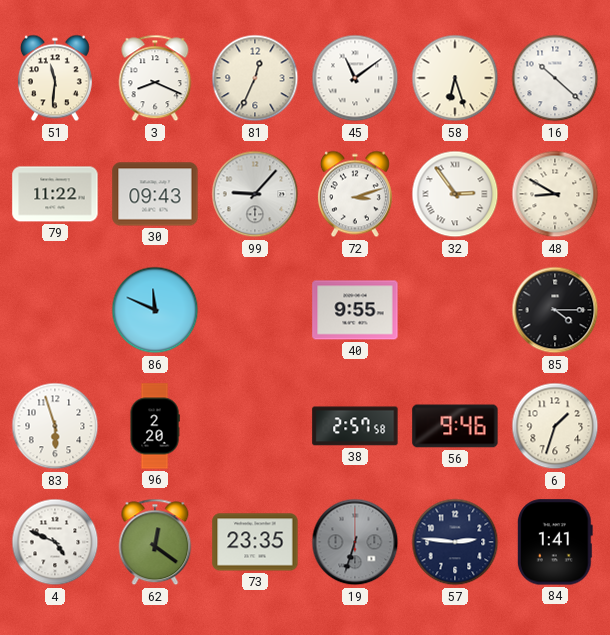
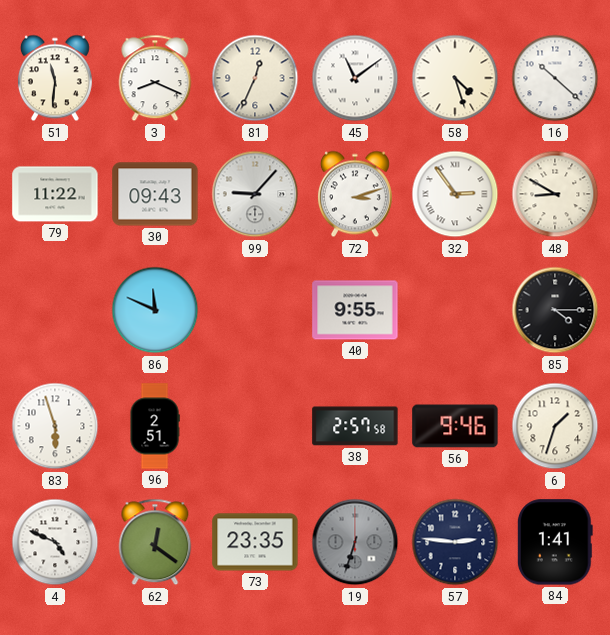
58: 6:27 -> 4:27
96: 2:20 -> 2:51
